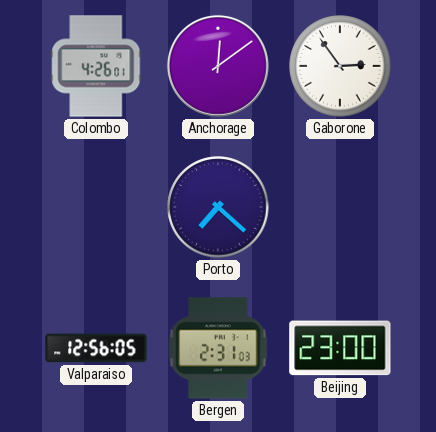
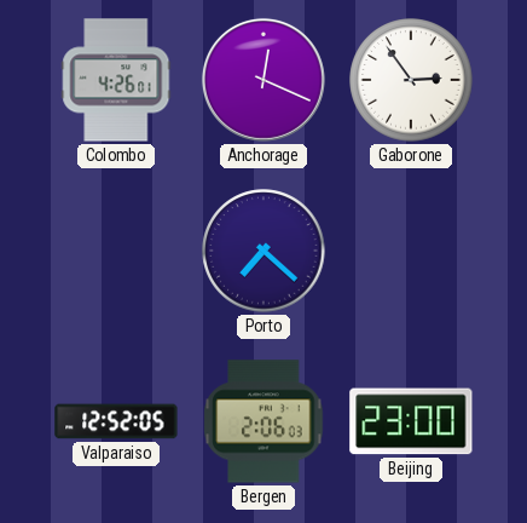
Anchorage: 12:09 -> 12:19
Valparaiso: 12:56 -> 12:52
Bergen: 2:31 -> 2:06
